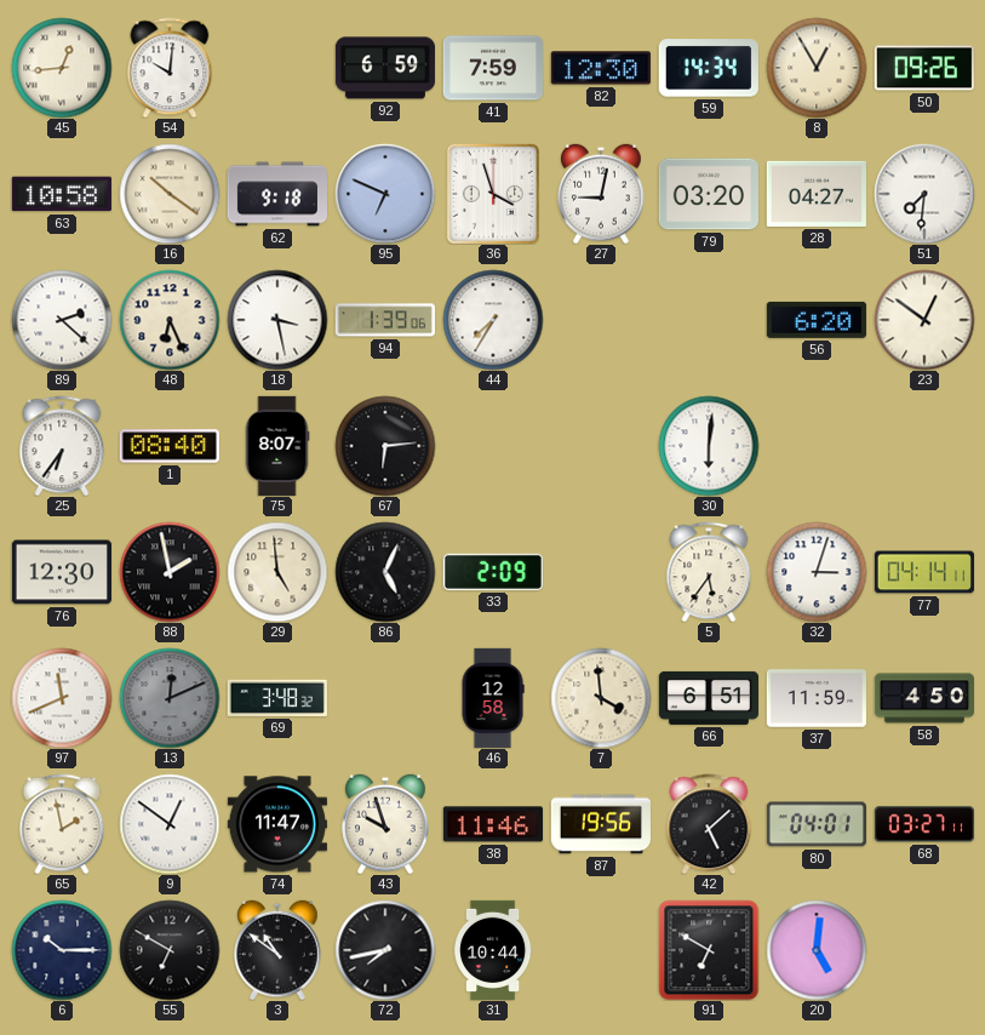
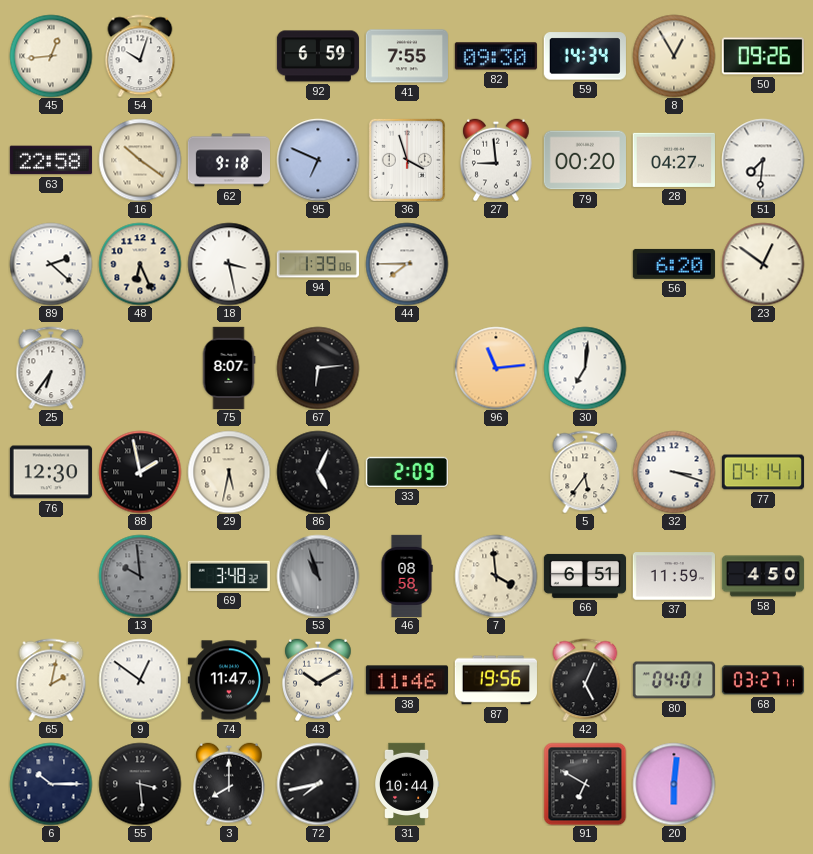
54: 10:01 -> 10:03
41: 7:59 -> 7:55
82: 12:30 -> 09:30
63: 10:58 -> 22:58
27: 9:02 -> 8:59
79: 03:20 -> 00:20
44: 7:35 -> 7:45
1: 08:40 -> none
96: none -> 11:14
30: 6:01 -> 7:01
29: 4:59 -> 5:32
32: 3:03 -> 3:18
97: 11:41 -> none
13: 12:11 -> 9:59
53: none -> 10:57
46: 12:58 -> 08:58
65: 1:58 -> 2:02
43: 9:57 -> 10:10
42: 5:08 -> 5:04
55: 6:50 -> 3:29
3: 10:51 -> 8:00
20: 5:01 -> 6:01
